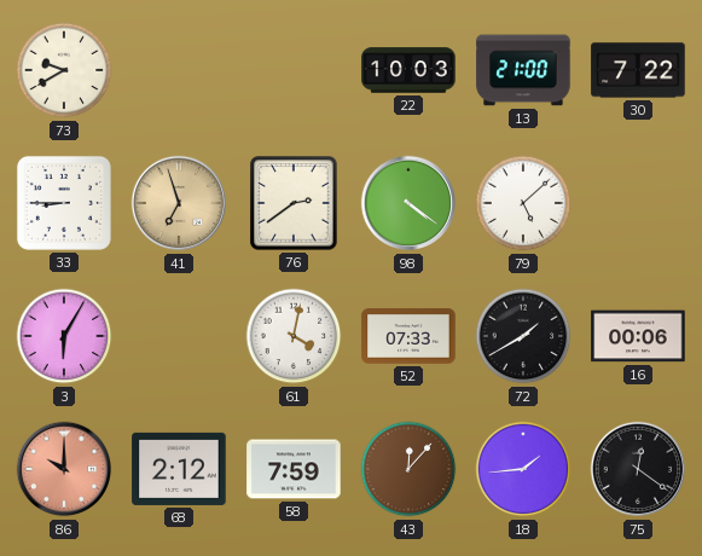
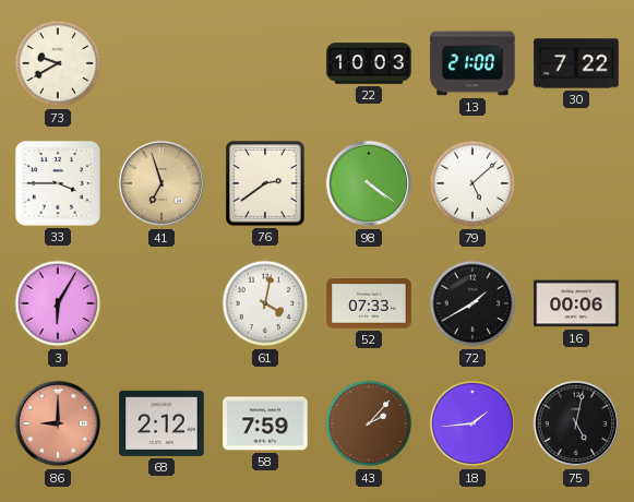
33: 8:45 -> 3:45
86: 10:00 -> 9:00
43: 12:07 -> 2:07
75: 12:21 -> 5:02
